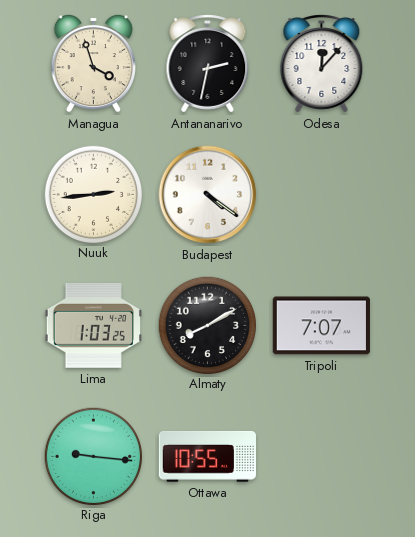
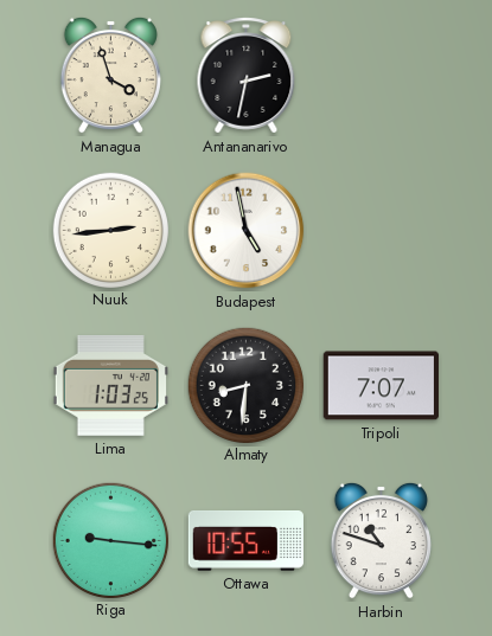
Odesa: 12:07 -> none
Budapest: 4:21 -> 4:58
Almaty: 8:10 -> 8:31
Harbin: none -> 10:48
